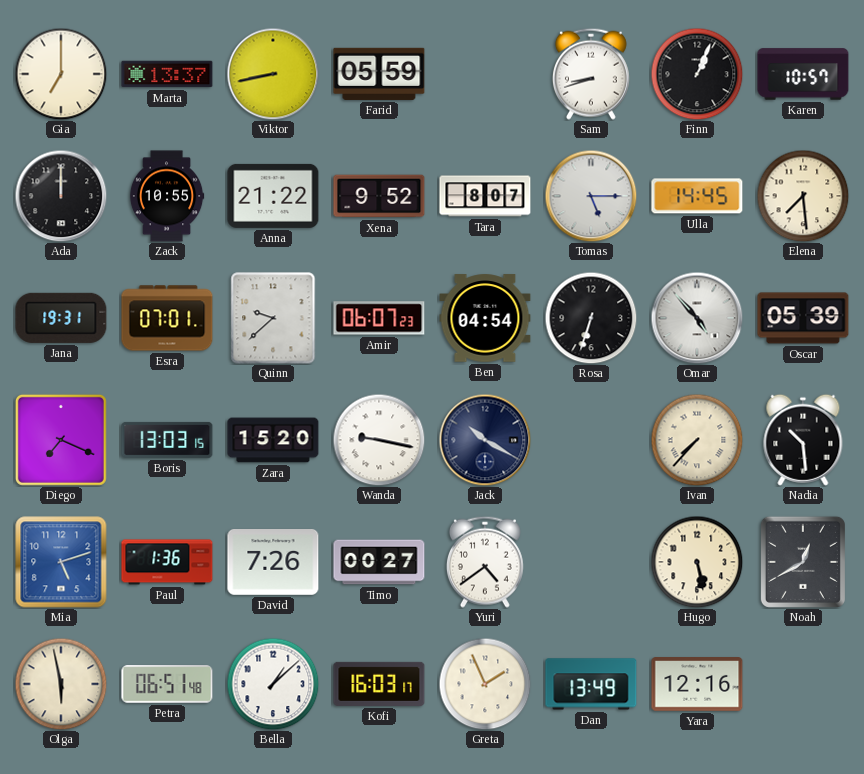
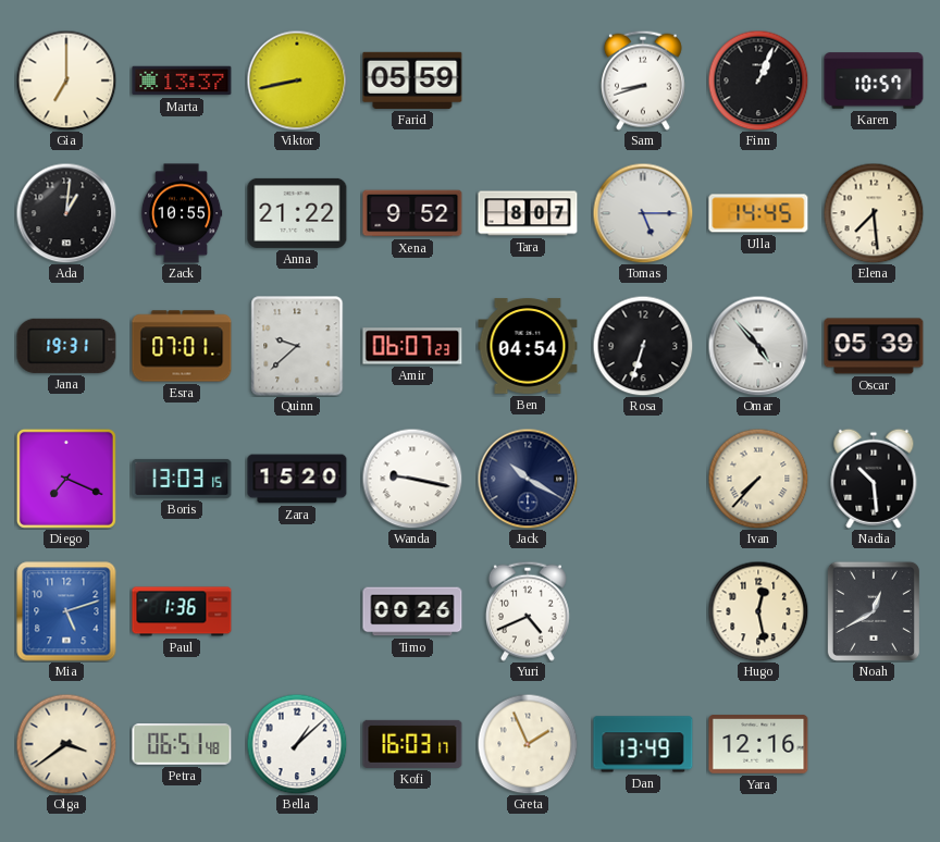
Ada: 12:00 -> 1:01
David: 7:26 -> none
Timo: 00:27 -> 00:26
Yuri: 4:39 -> 4:41
Hugo: 5:28 -> 12:28
Olga: 5:58 -> 3:39
